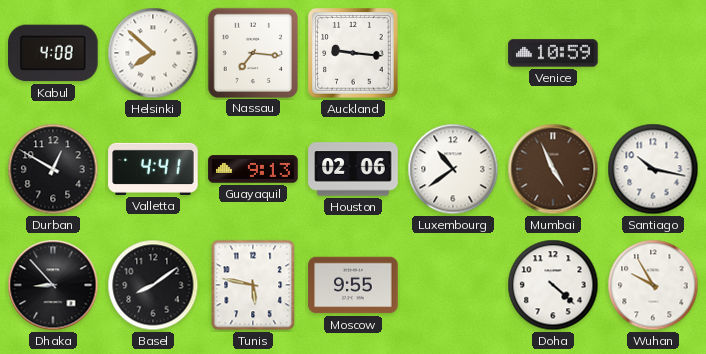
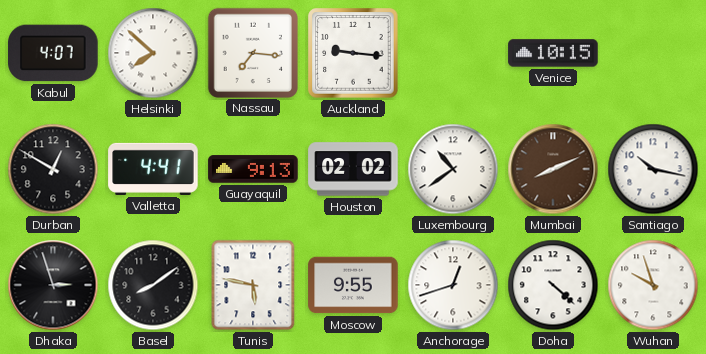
Kabul: 4:08 -> 4:07
Venice: 10:59 -> 10:15
Houston: 02:06 -> 02:02
Mumbai: 4:56 -> 8:11
Dhaka: 8:53 -> 2:57
Anchorage: none -> 12:42
Wuhan: 9:55 -> 9:57
